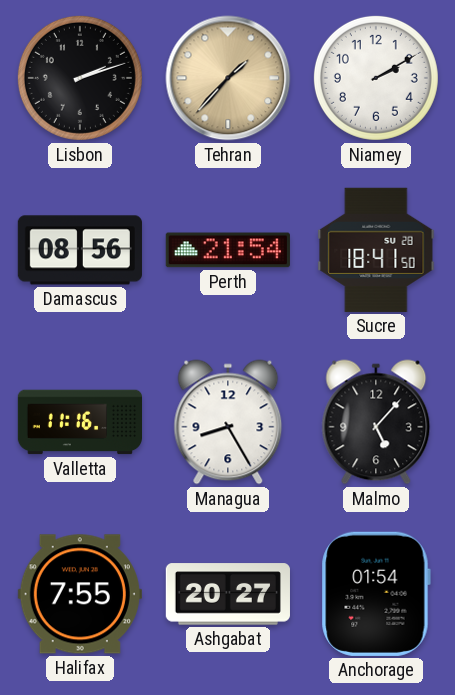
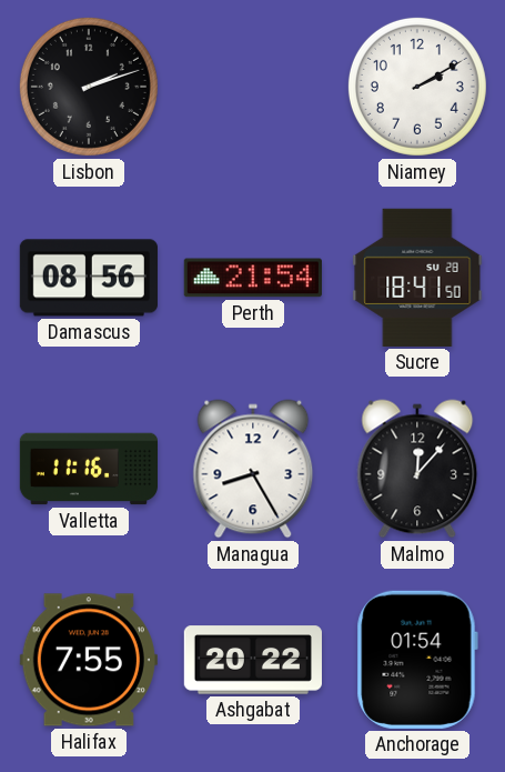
Tehran: 1:37 -> none
Malmo: 5:07 -> 12:07
Ashgabat: 20:27 -> 20:22
